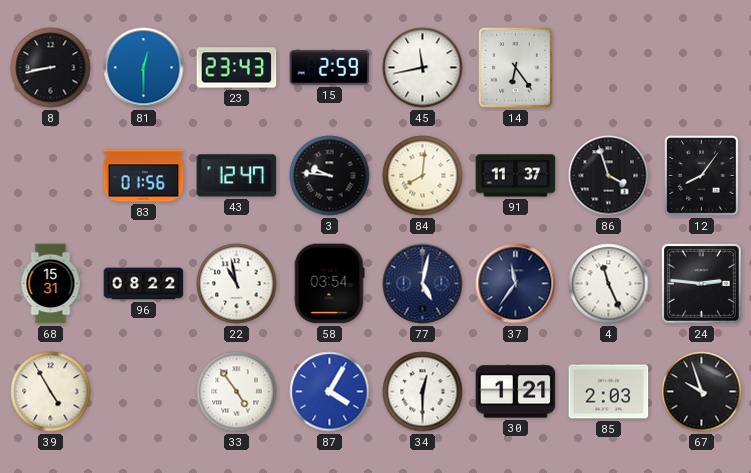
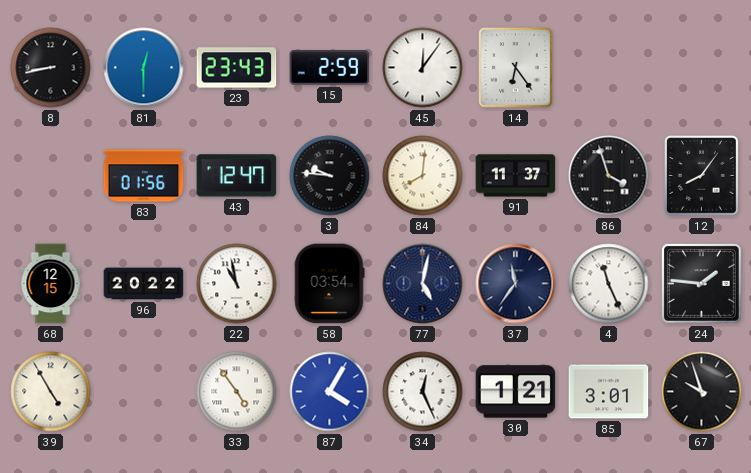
45: 11:43 -> 12:06
68: 15:31 -> 12:15
96: 08:22 -> 20:22
24: 2:46 -> 1:46
34: 12:30 -> 12:26
85: 2:03 -> 3:01
